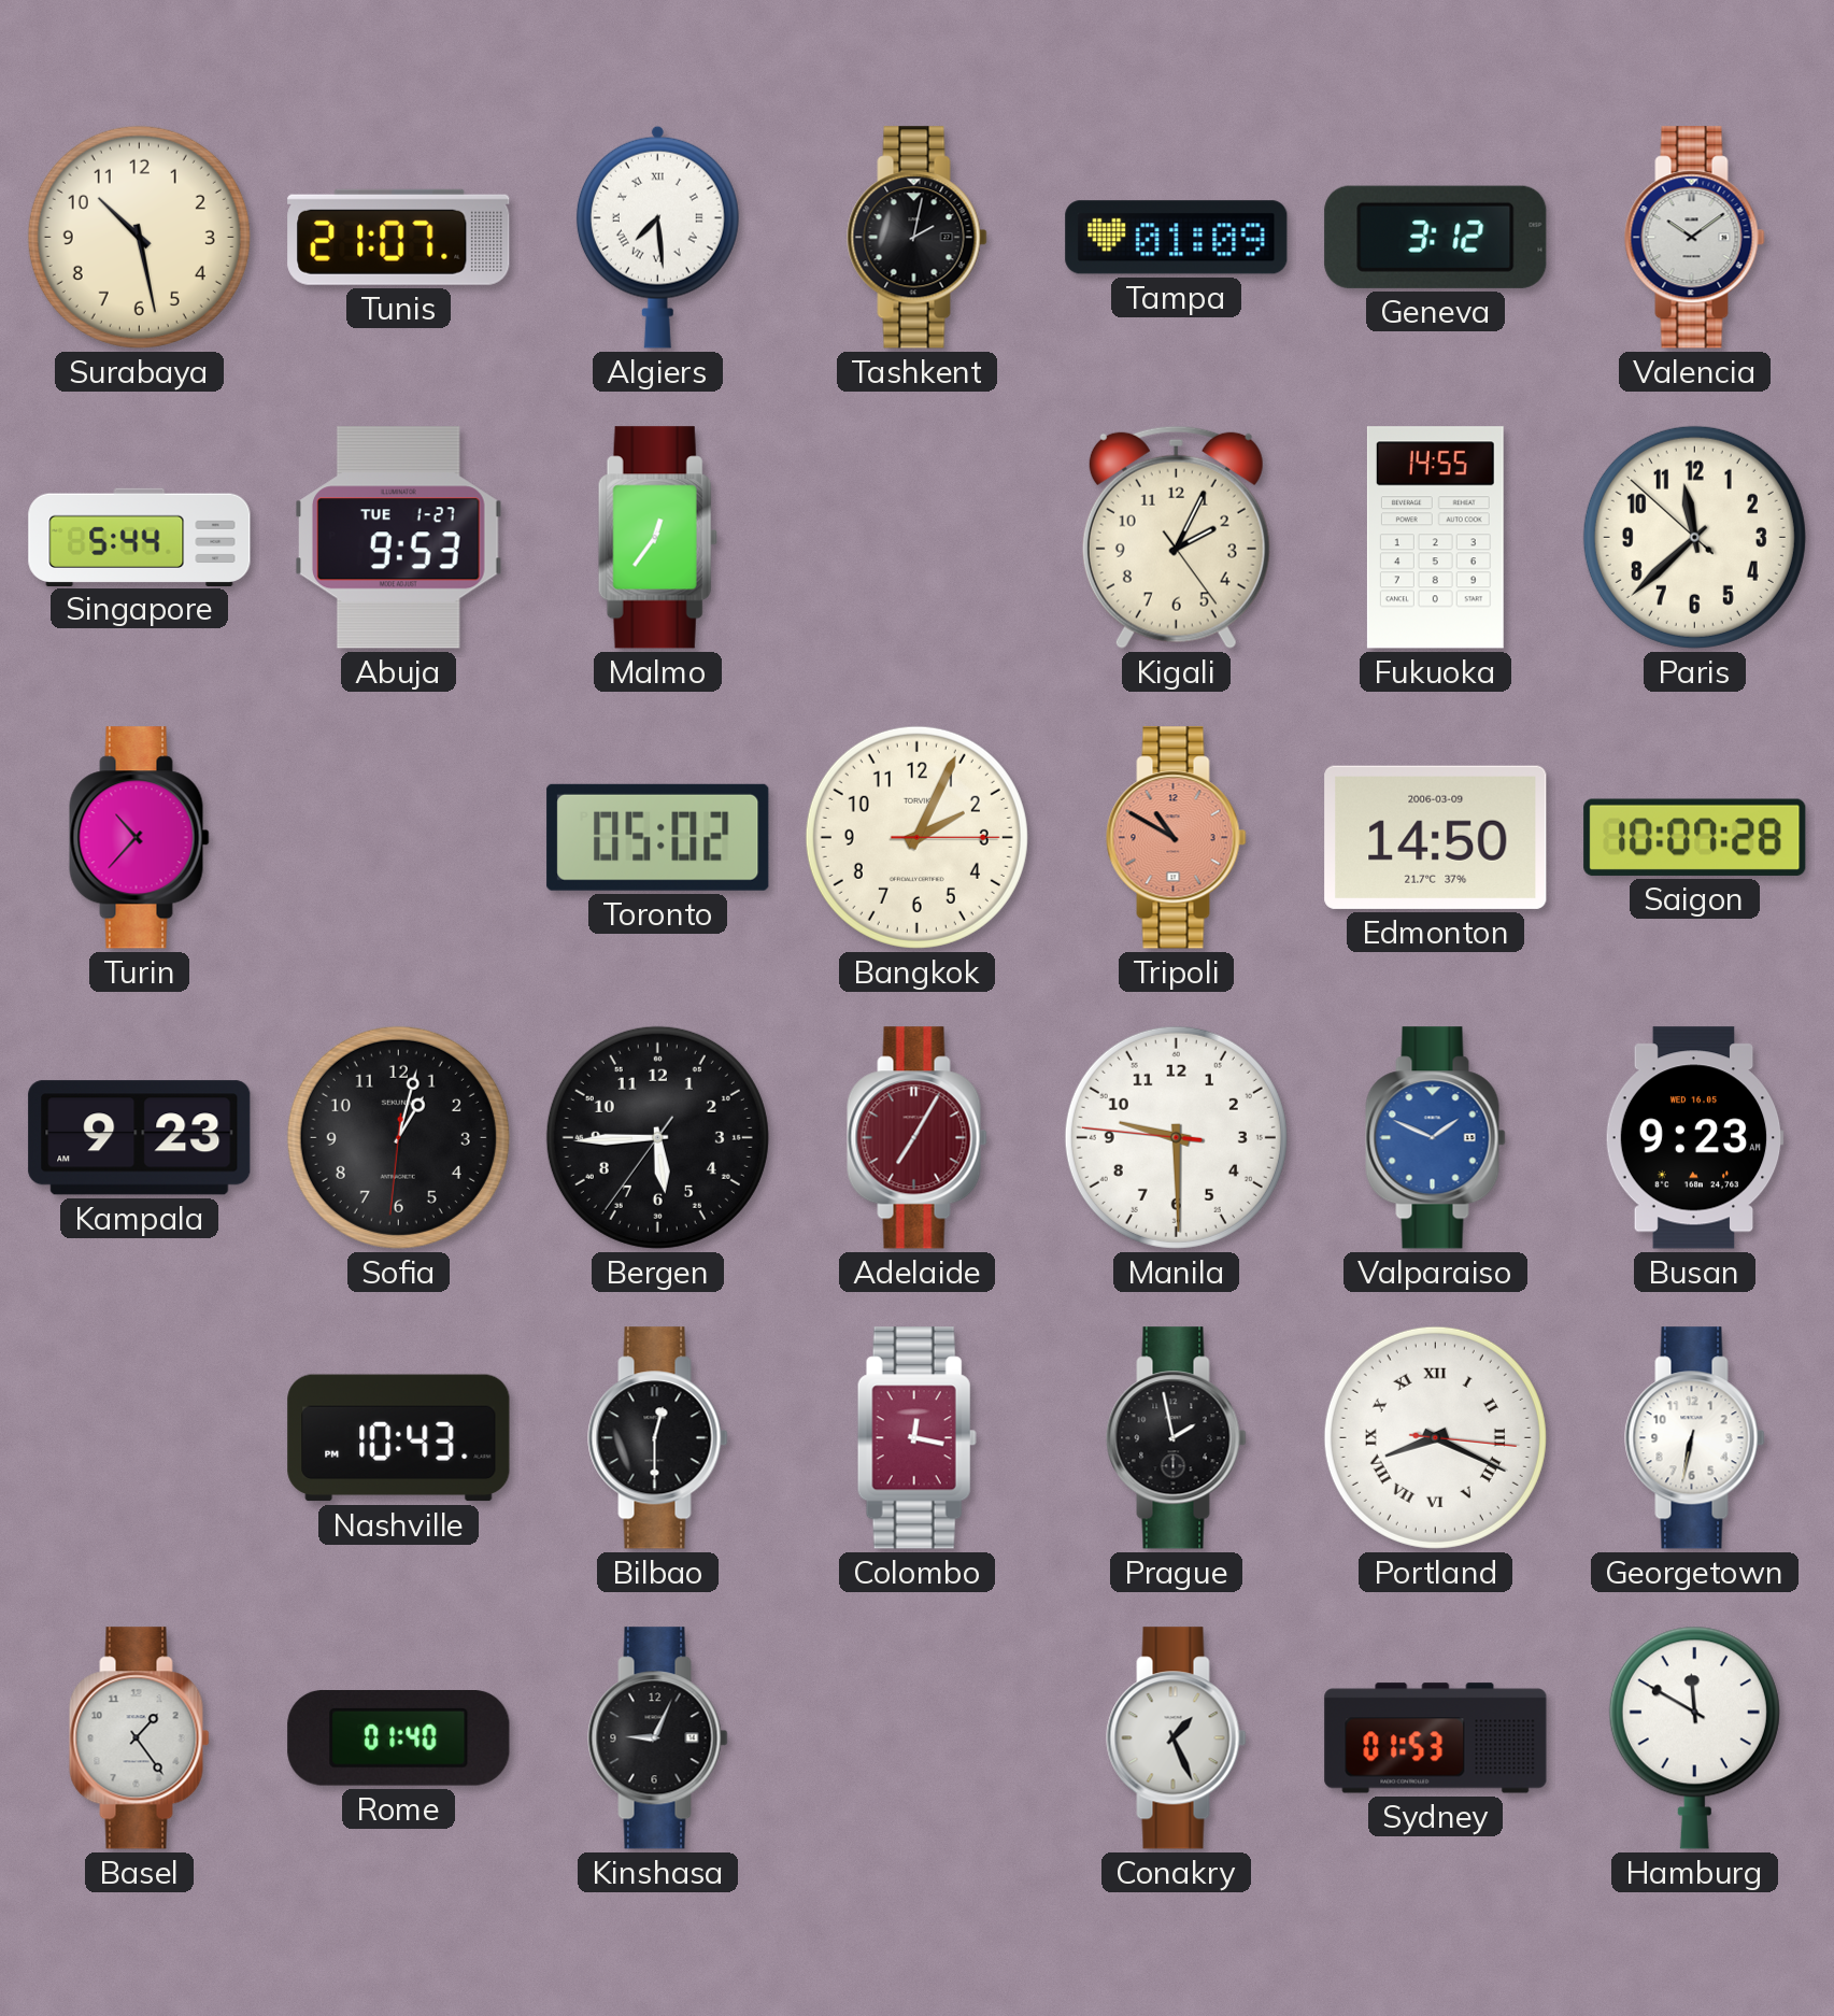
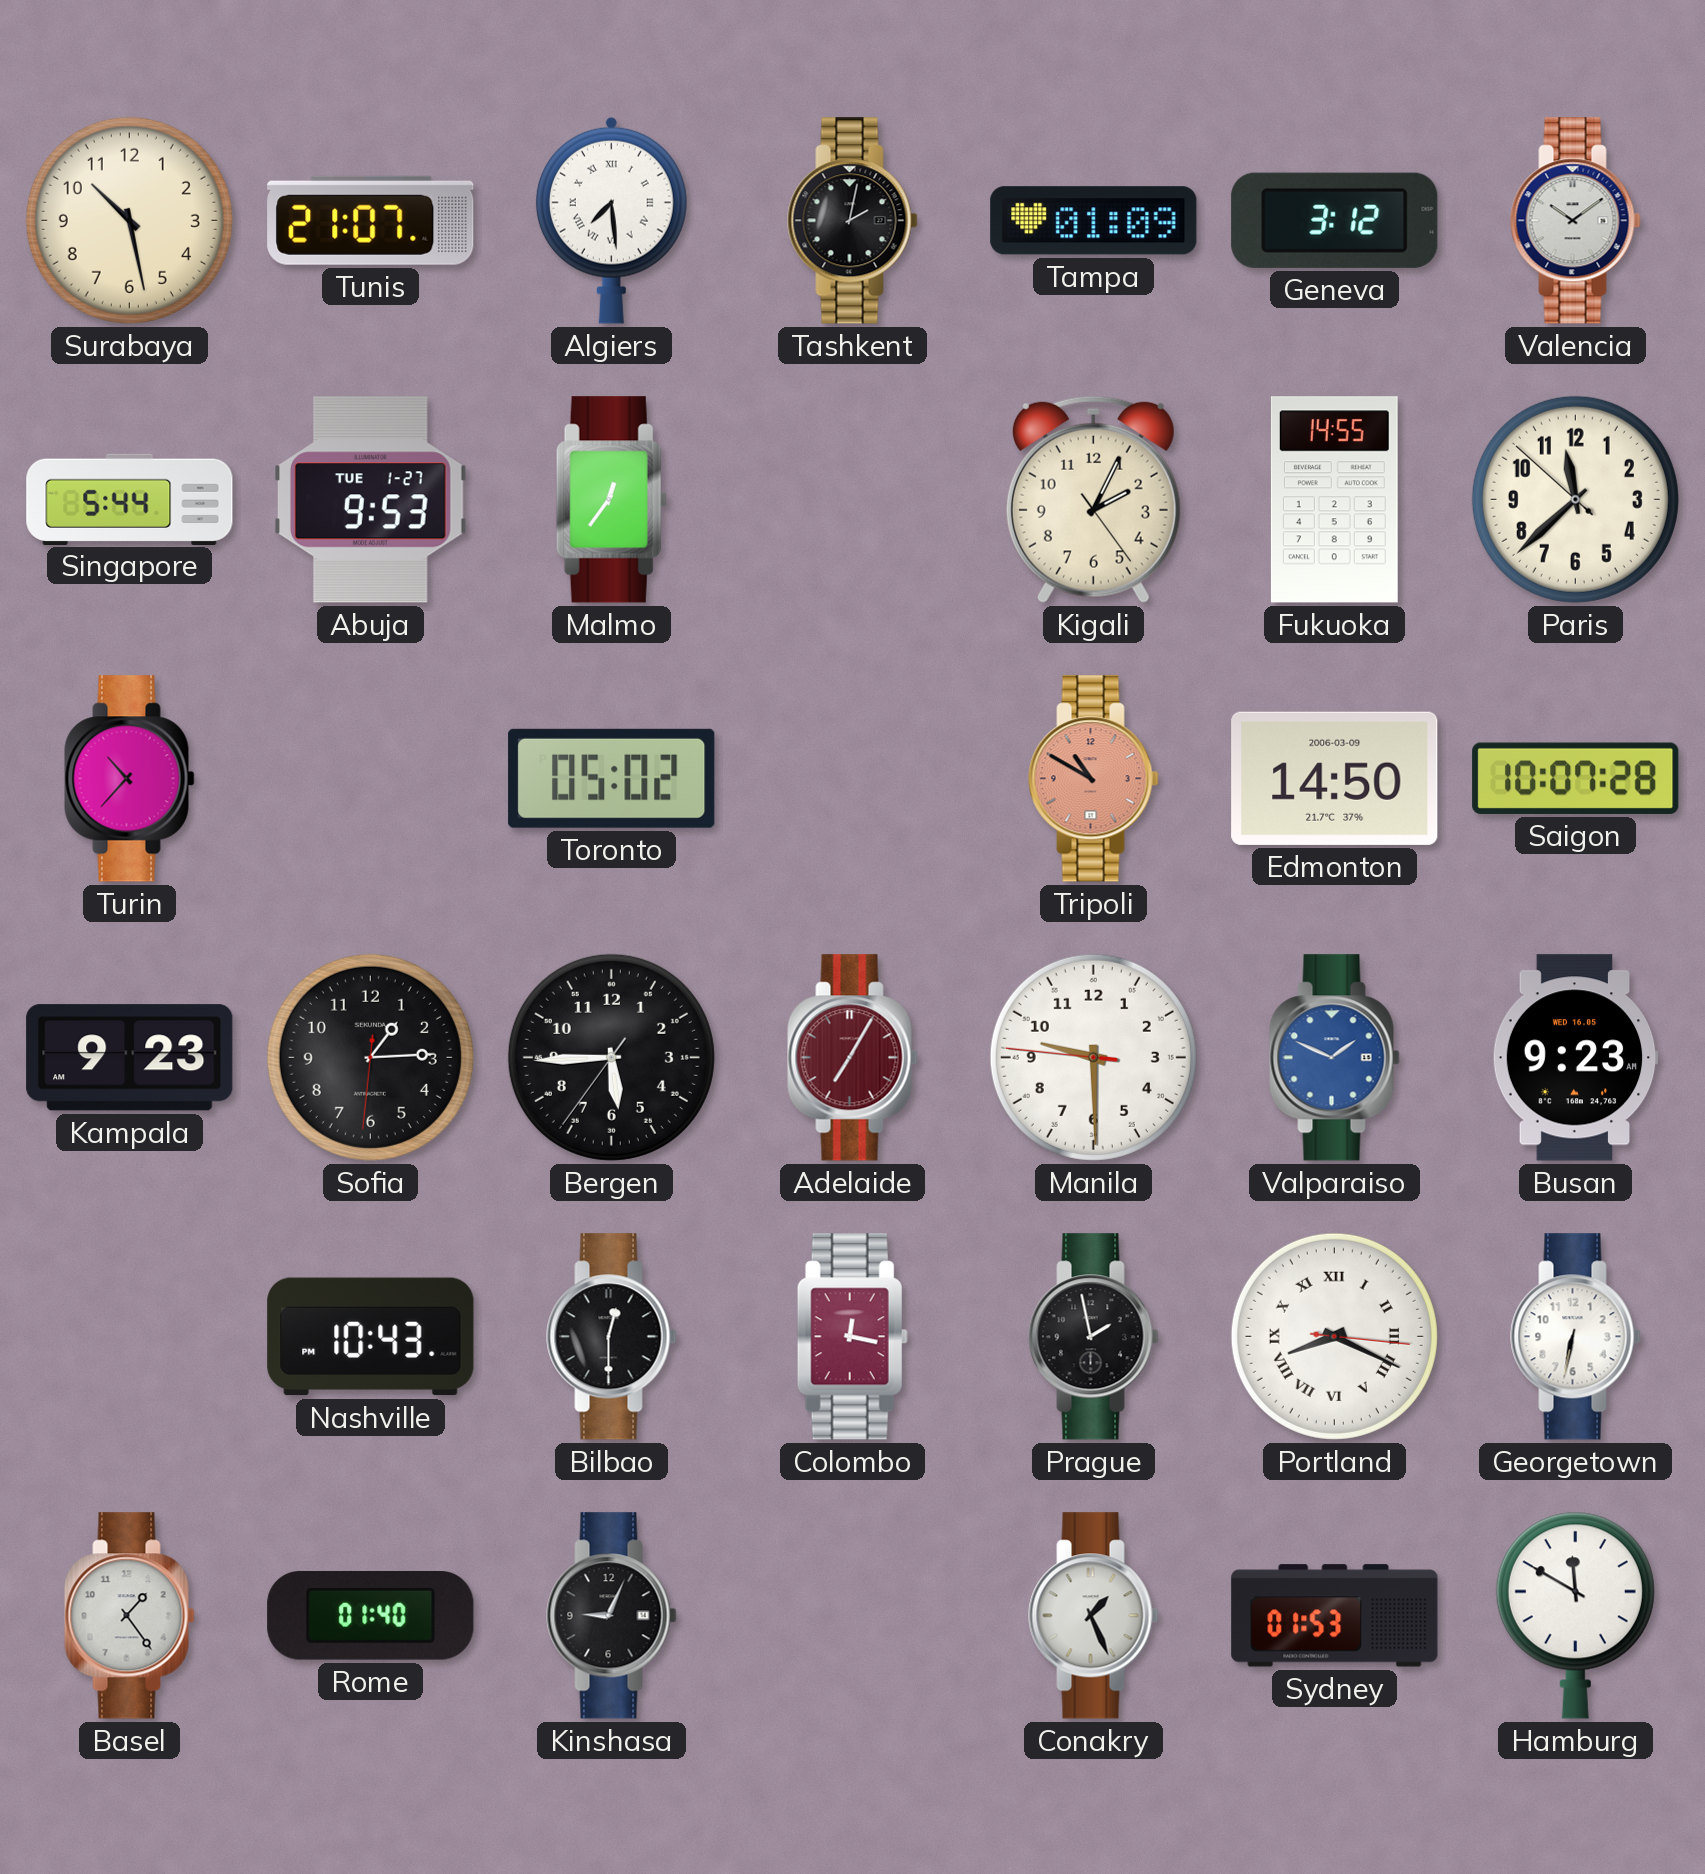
Bangkok: 2:04 -> none
Sofia: 1:02 -> 1:14
